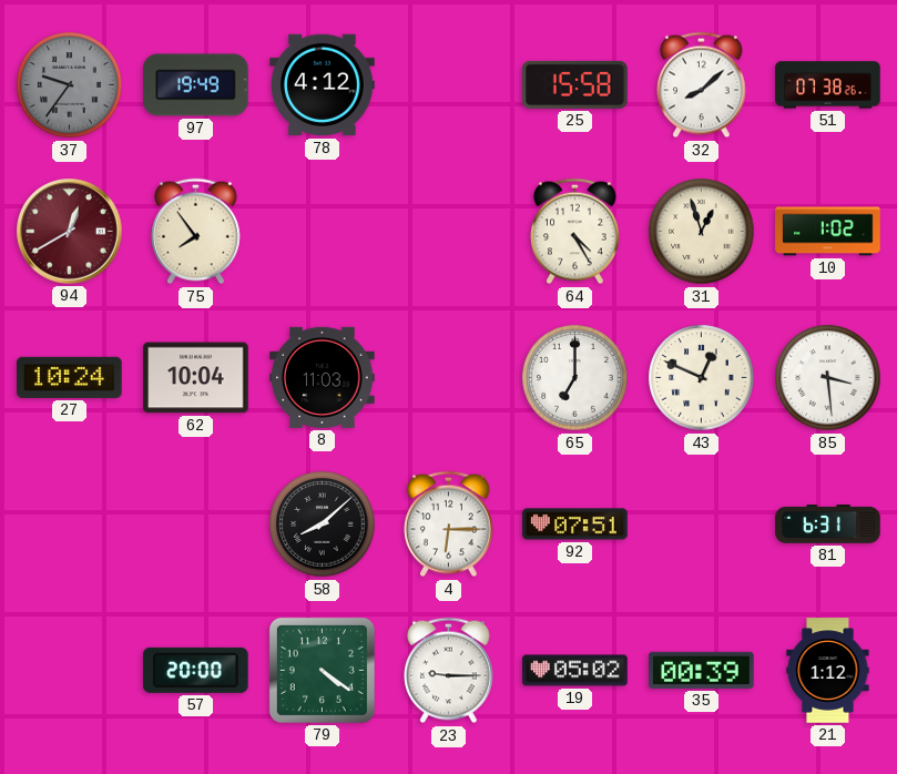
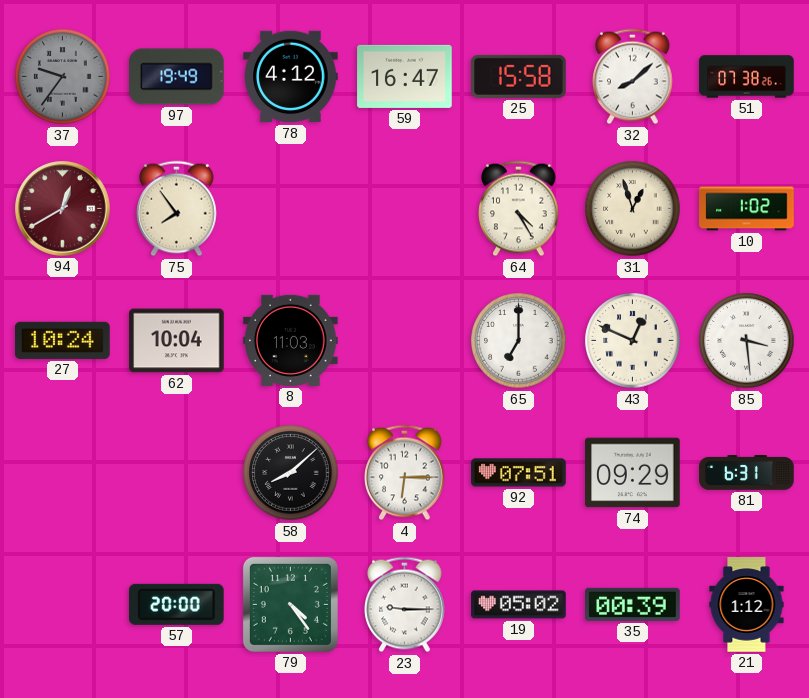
59: none -> 16:47
74: none -> 09:29
79: 4:21 -> 4:24
